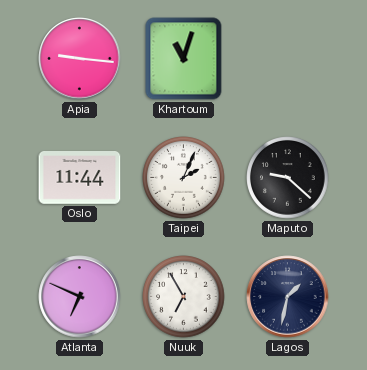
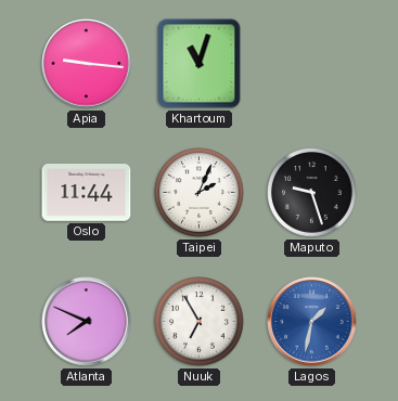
Maputo: 9:22 -> 9:27
Atlanta: 6:49 -> 7:49
Lagos dial: navy -> blue
